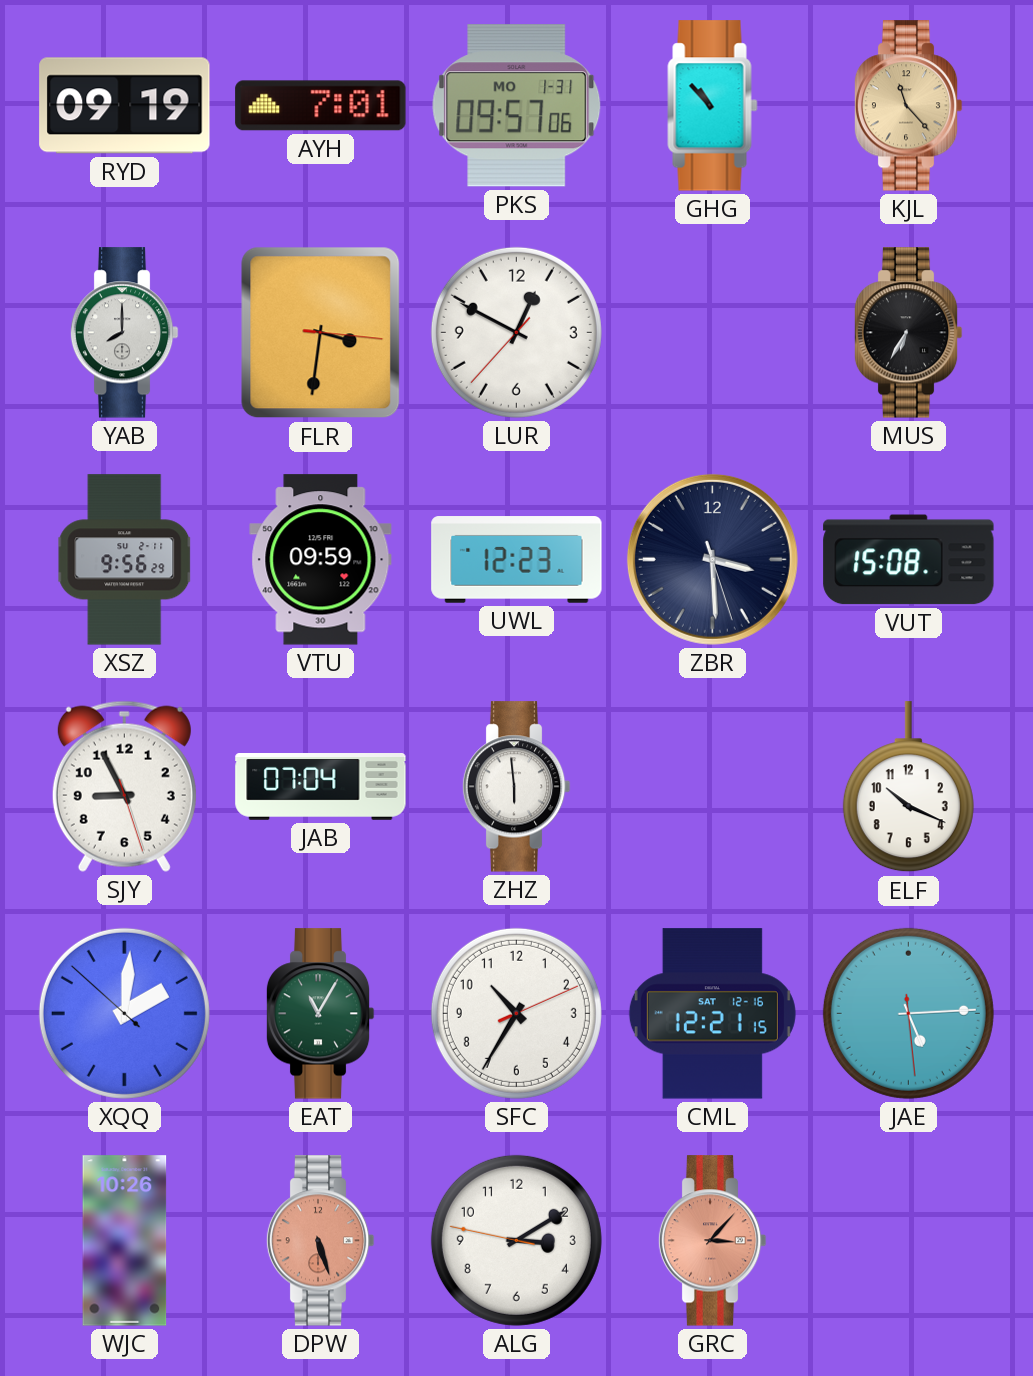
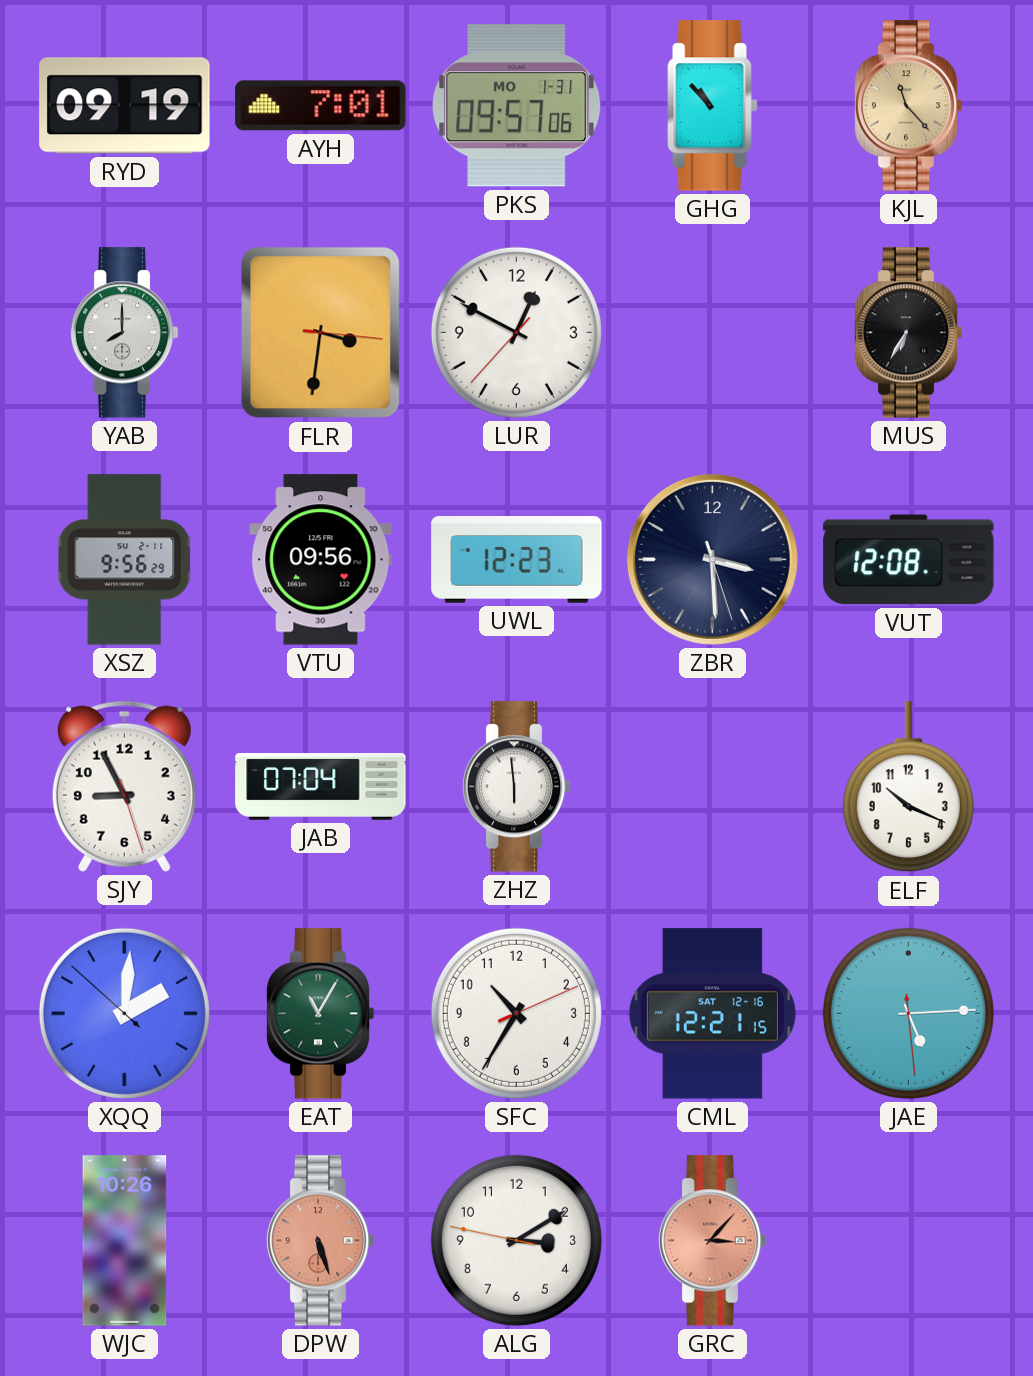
VTU: 09:59 -> 09:56
VUT: 15:08 -> 12:08
